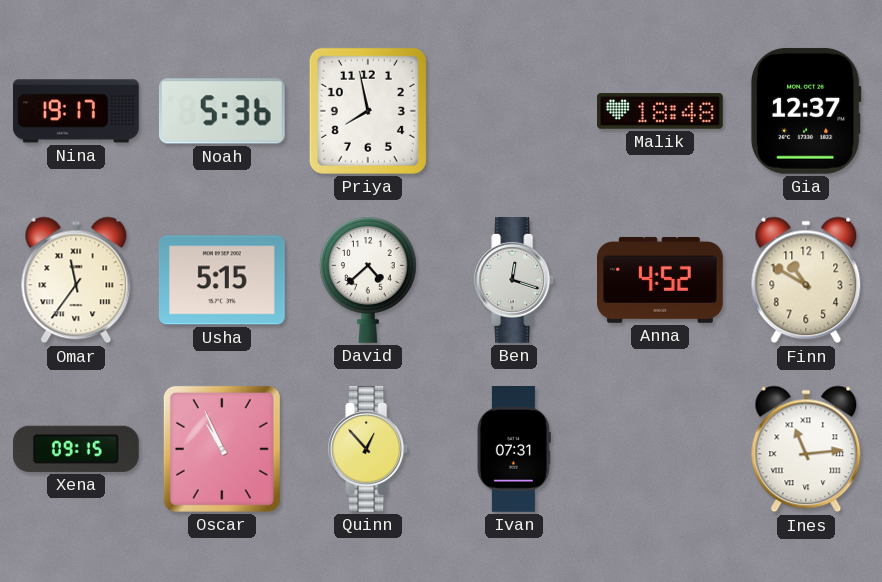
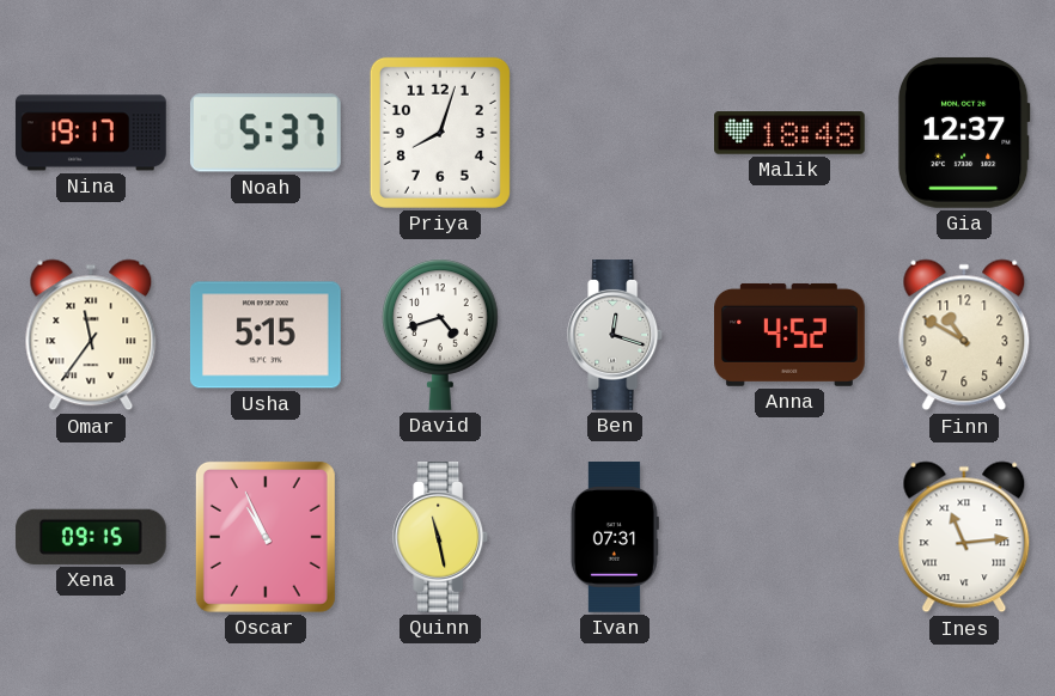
Noah: 5:36 -> 5:37
Priya: 7:58 -> 8:03
David: 4:38 -> 4:42
Quinn: 12:53 -> 11:28
